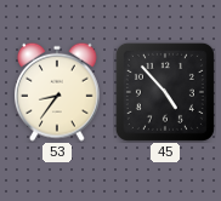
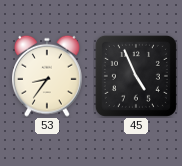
45: 4:53 -> 4:56
